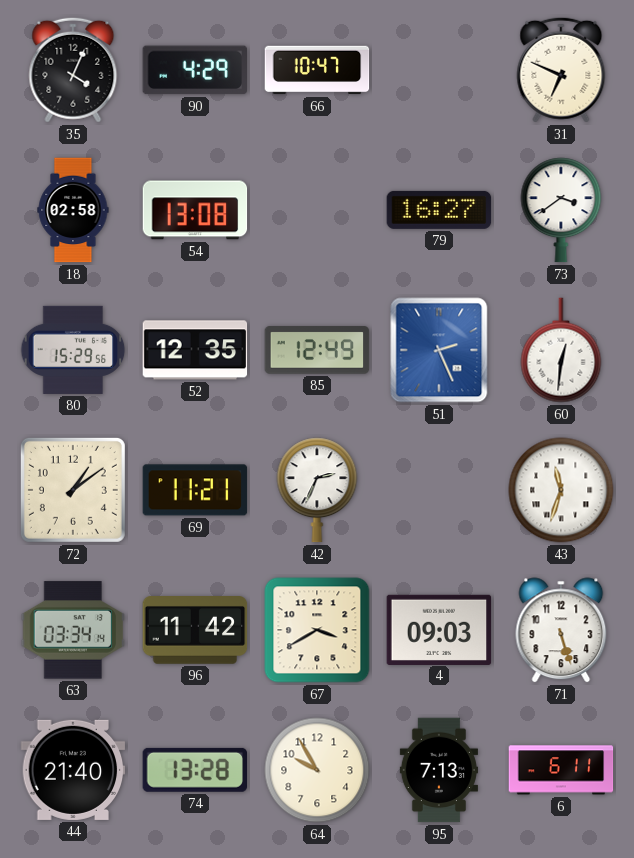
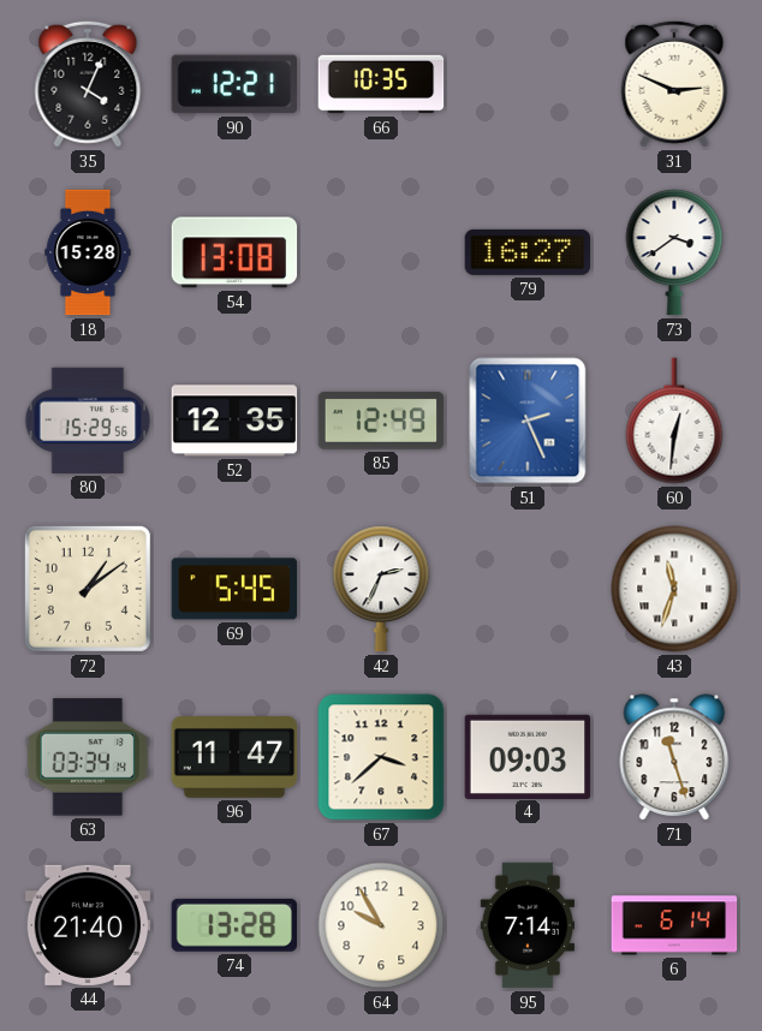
90: 4:29 -> 12:21
66: 10:47 -> 10:35
31: 6:49 -> 2:49
18: 02:58 -> 15:28
69: 11:21 -> 5:45
96: 11:42 -> 11:47
67: 3:40 -> 3:38
71: 5:27 -> 11:27
95: 7:13 -> 7:14
6: 6:11 -> 6:14
